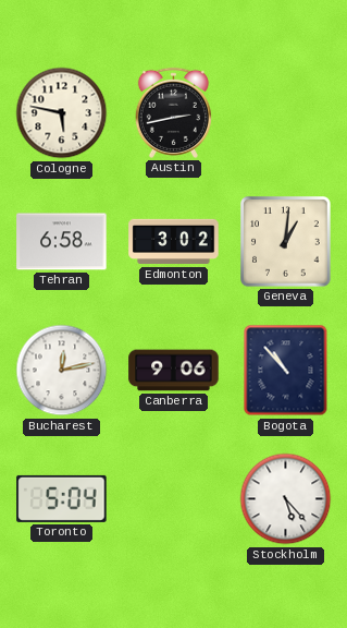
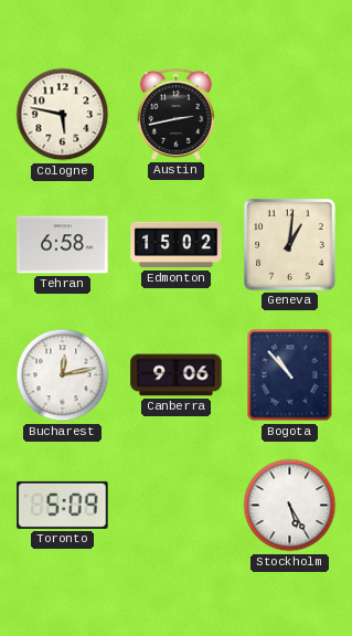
Edmonton: 3:02 -> 15:02
Toronto: 5:04 -> 5:09
Stockholm: 5:23 -> 5:25
